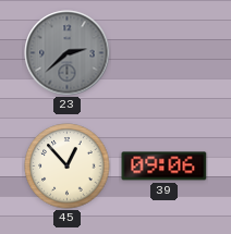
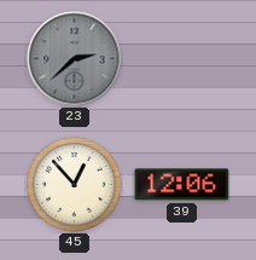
39: 09:06 -> 12:06
